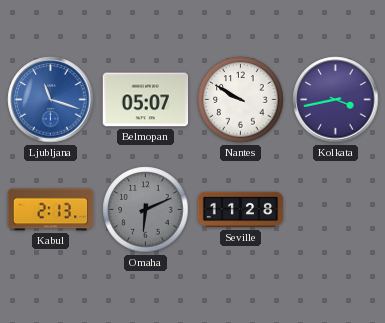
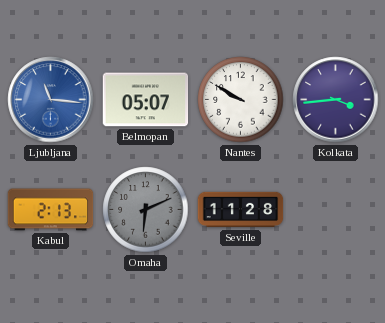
Ljubljana: 11:18 -> 11:16
Kolkata: 3:43 -> 3:44
